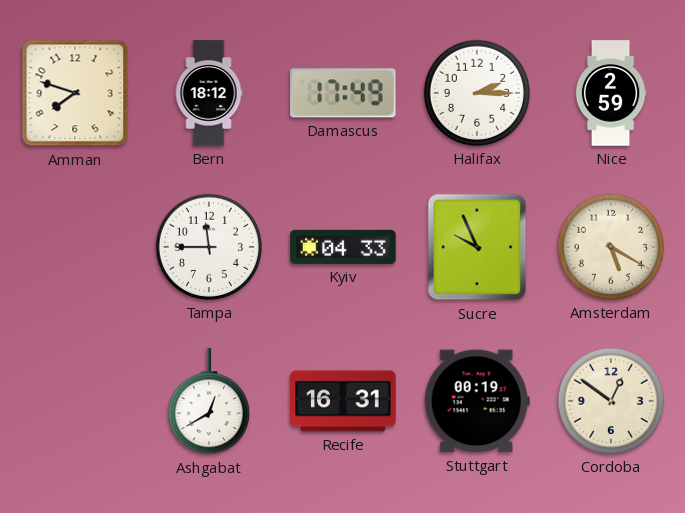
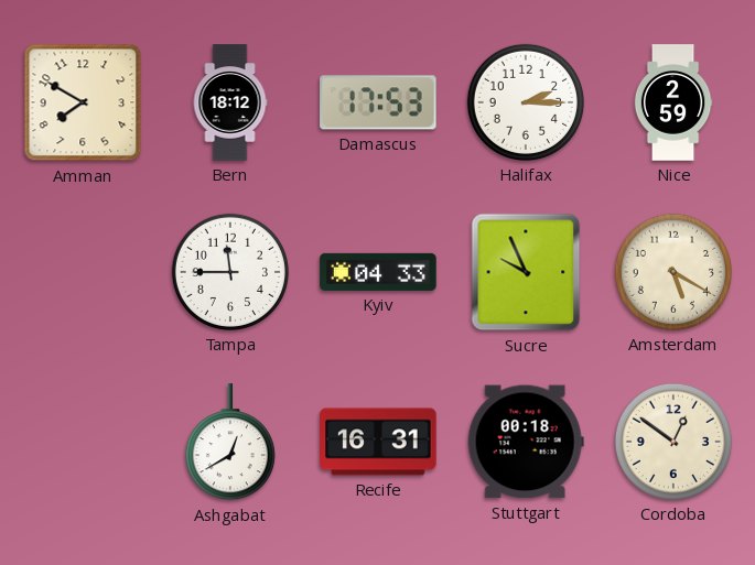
Amman: 7:48 -> 7:50
Damascus: 17:49 -> 17:53
Stuttgart: 00:19 -> 00:18
